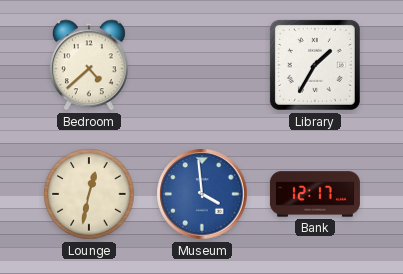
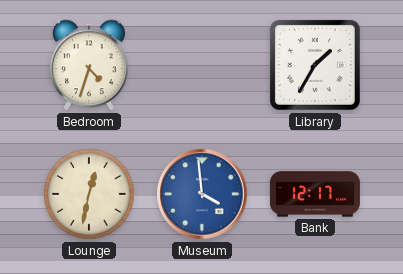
Bedroom: 4:38 -> 4:33
